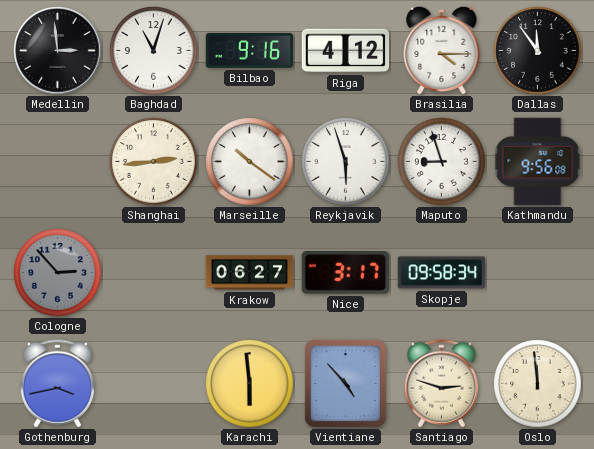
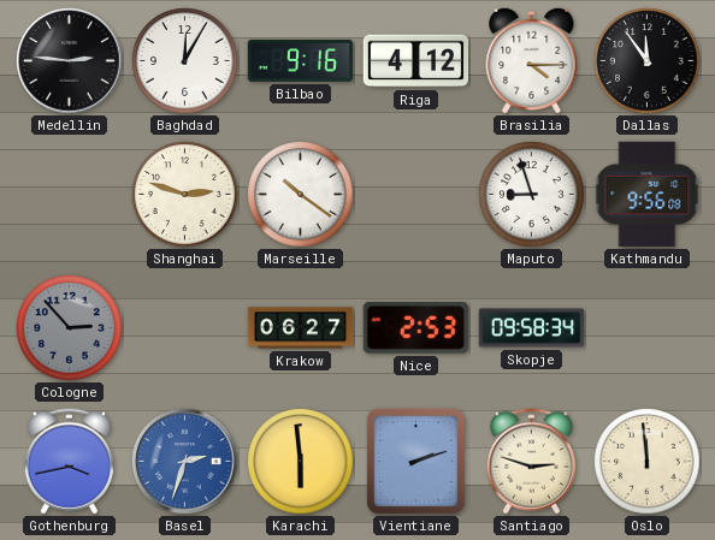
Medellin: 2:59 -> 2:46
Baghdad: 11:03 -> 12:05
Shanghai: 2:44 -> 2:48
Reykjavik: 5:57 -> none
Nice: 3:17 -> 2:53
Basel: none -> 2:33
Vientiane: 4:53 -> 2:12
